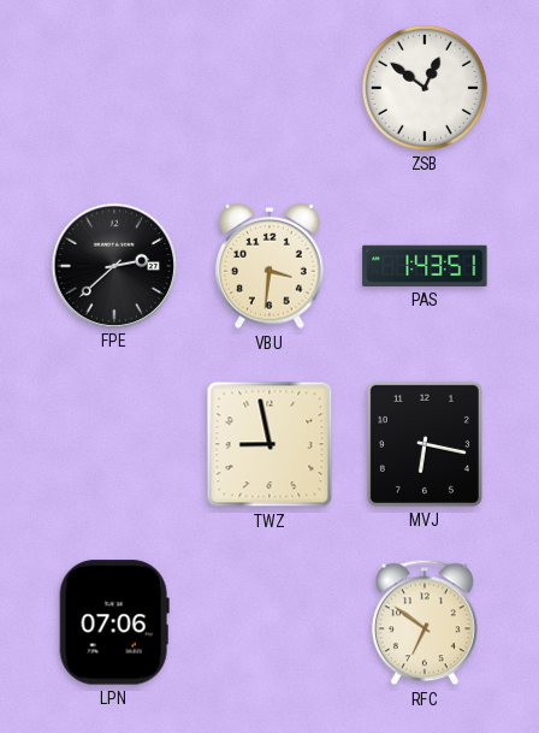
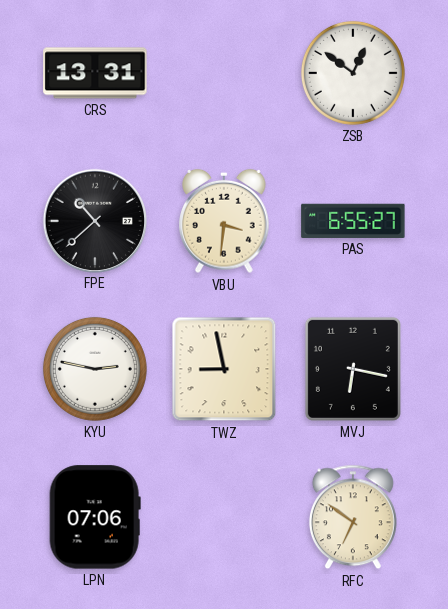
CRS: none -> 13:31
FPE: 2:38 -> 10:38
PAS: 1:43 -> 6:55
KYU: none -> 2:47
